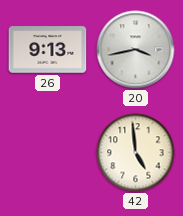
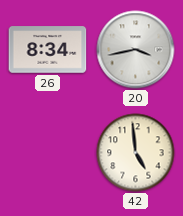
26: 9:13 -> 8:34
